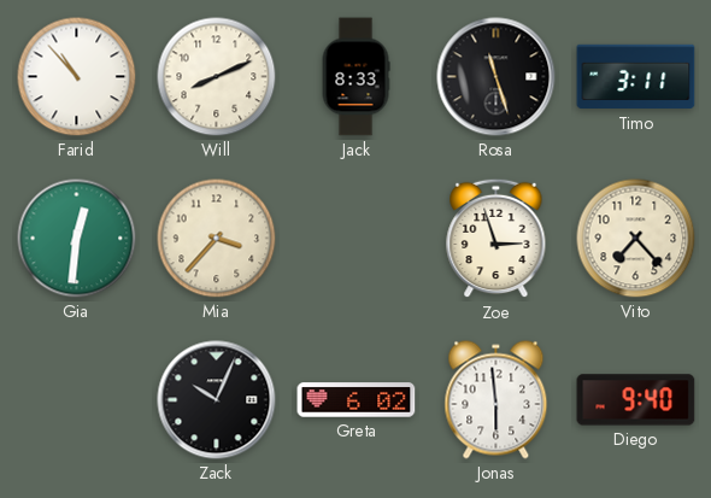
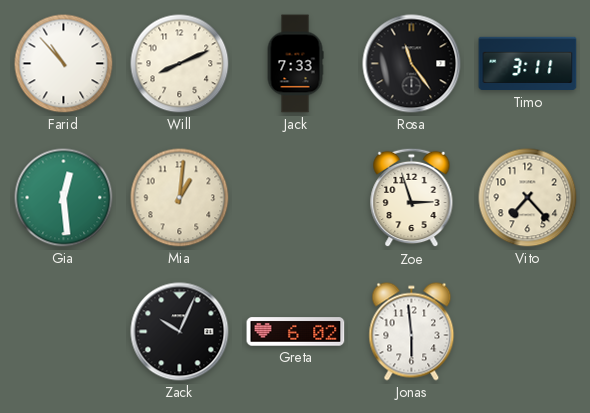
Jack: 8:33 -> 7:33
Rosa: 11:27 -> 11:24
Gia: 12:31 -> 12:29
Mia: 3:37 -> 1:01
Diego: 9:40 -> none
